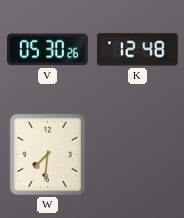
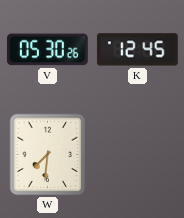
K: 12:48 -> 12:45
